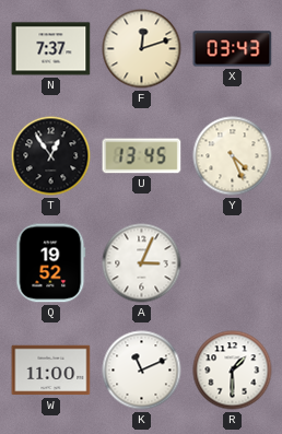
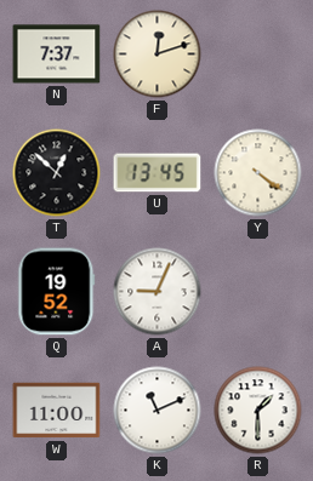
X: 03:43 -> none
T: 12:54 -> 12:52
Y: 4:26 -> 4:21
A: 3:04 -> 9:04
